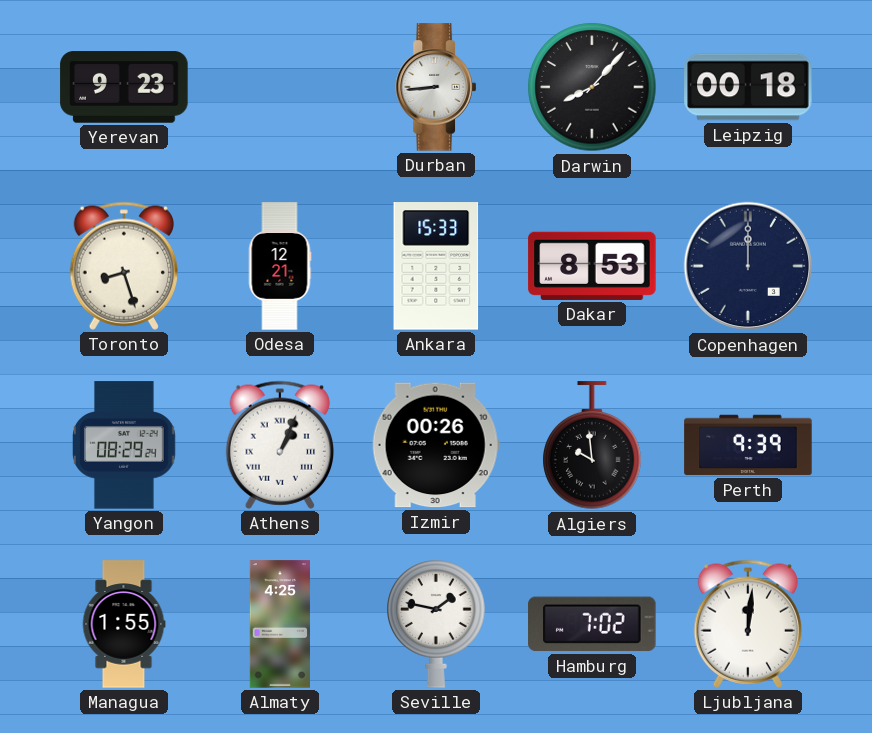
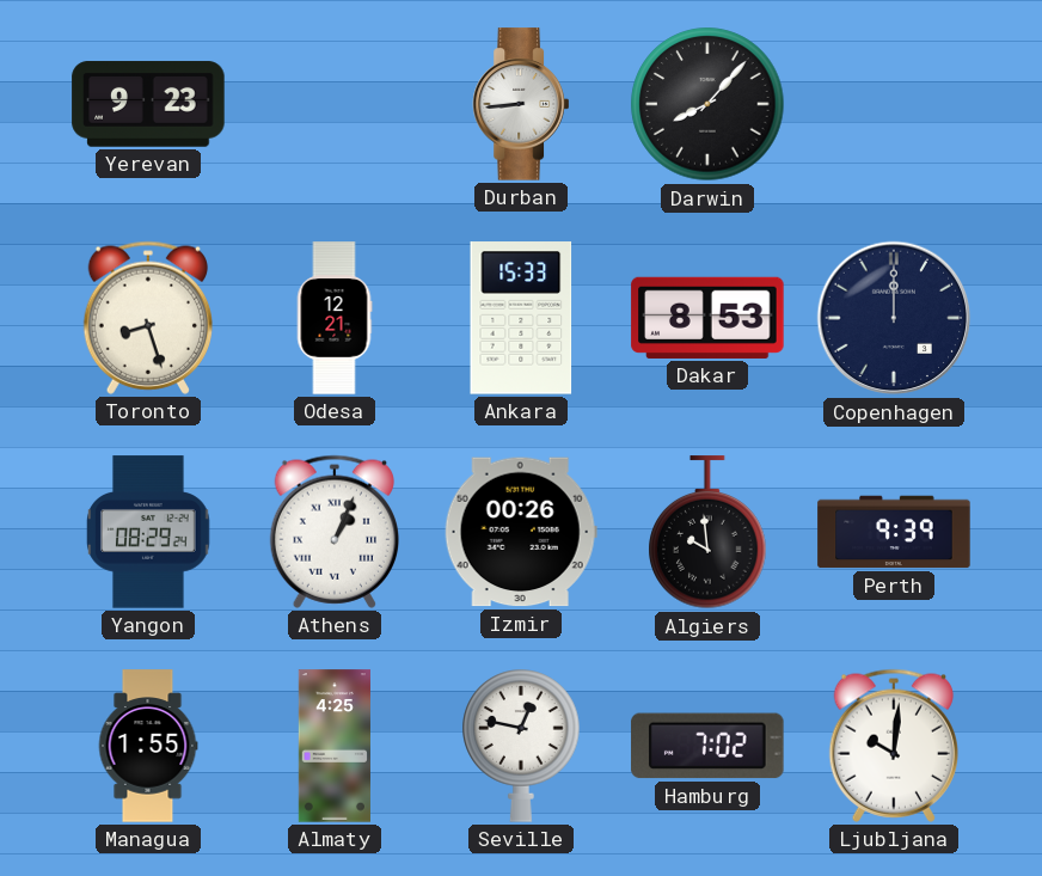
Leipzig: 00:18 -> none
Seville: 1:47 -> 12:47
Ljubljana: 12:01 -> 10:01
